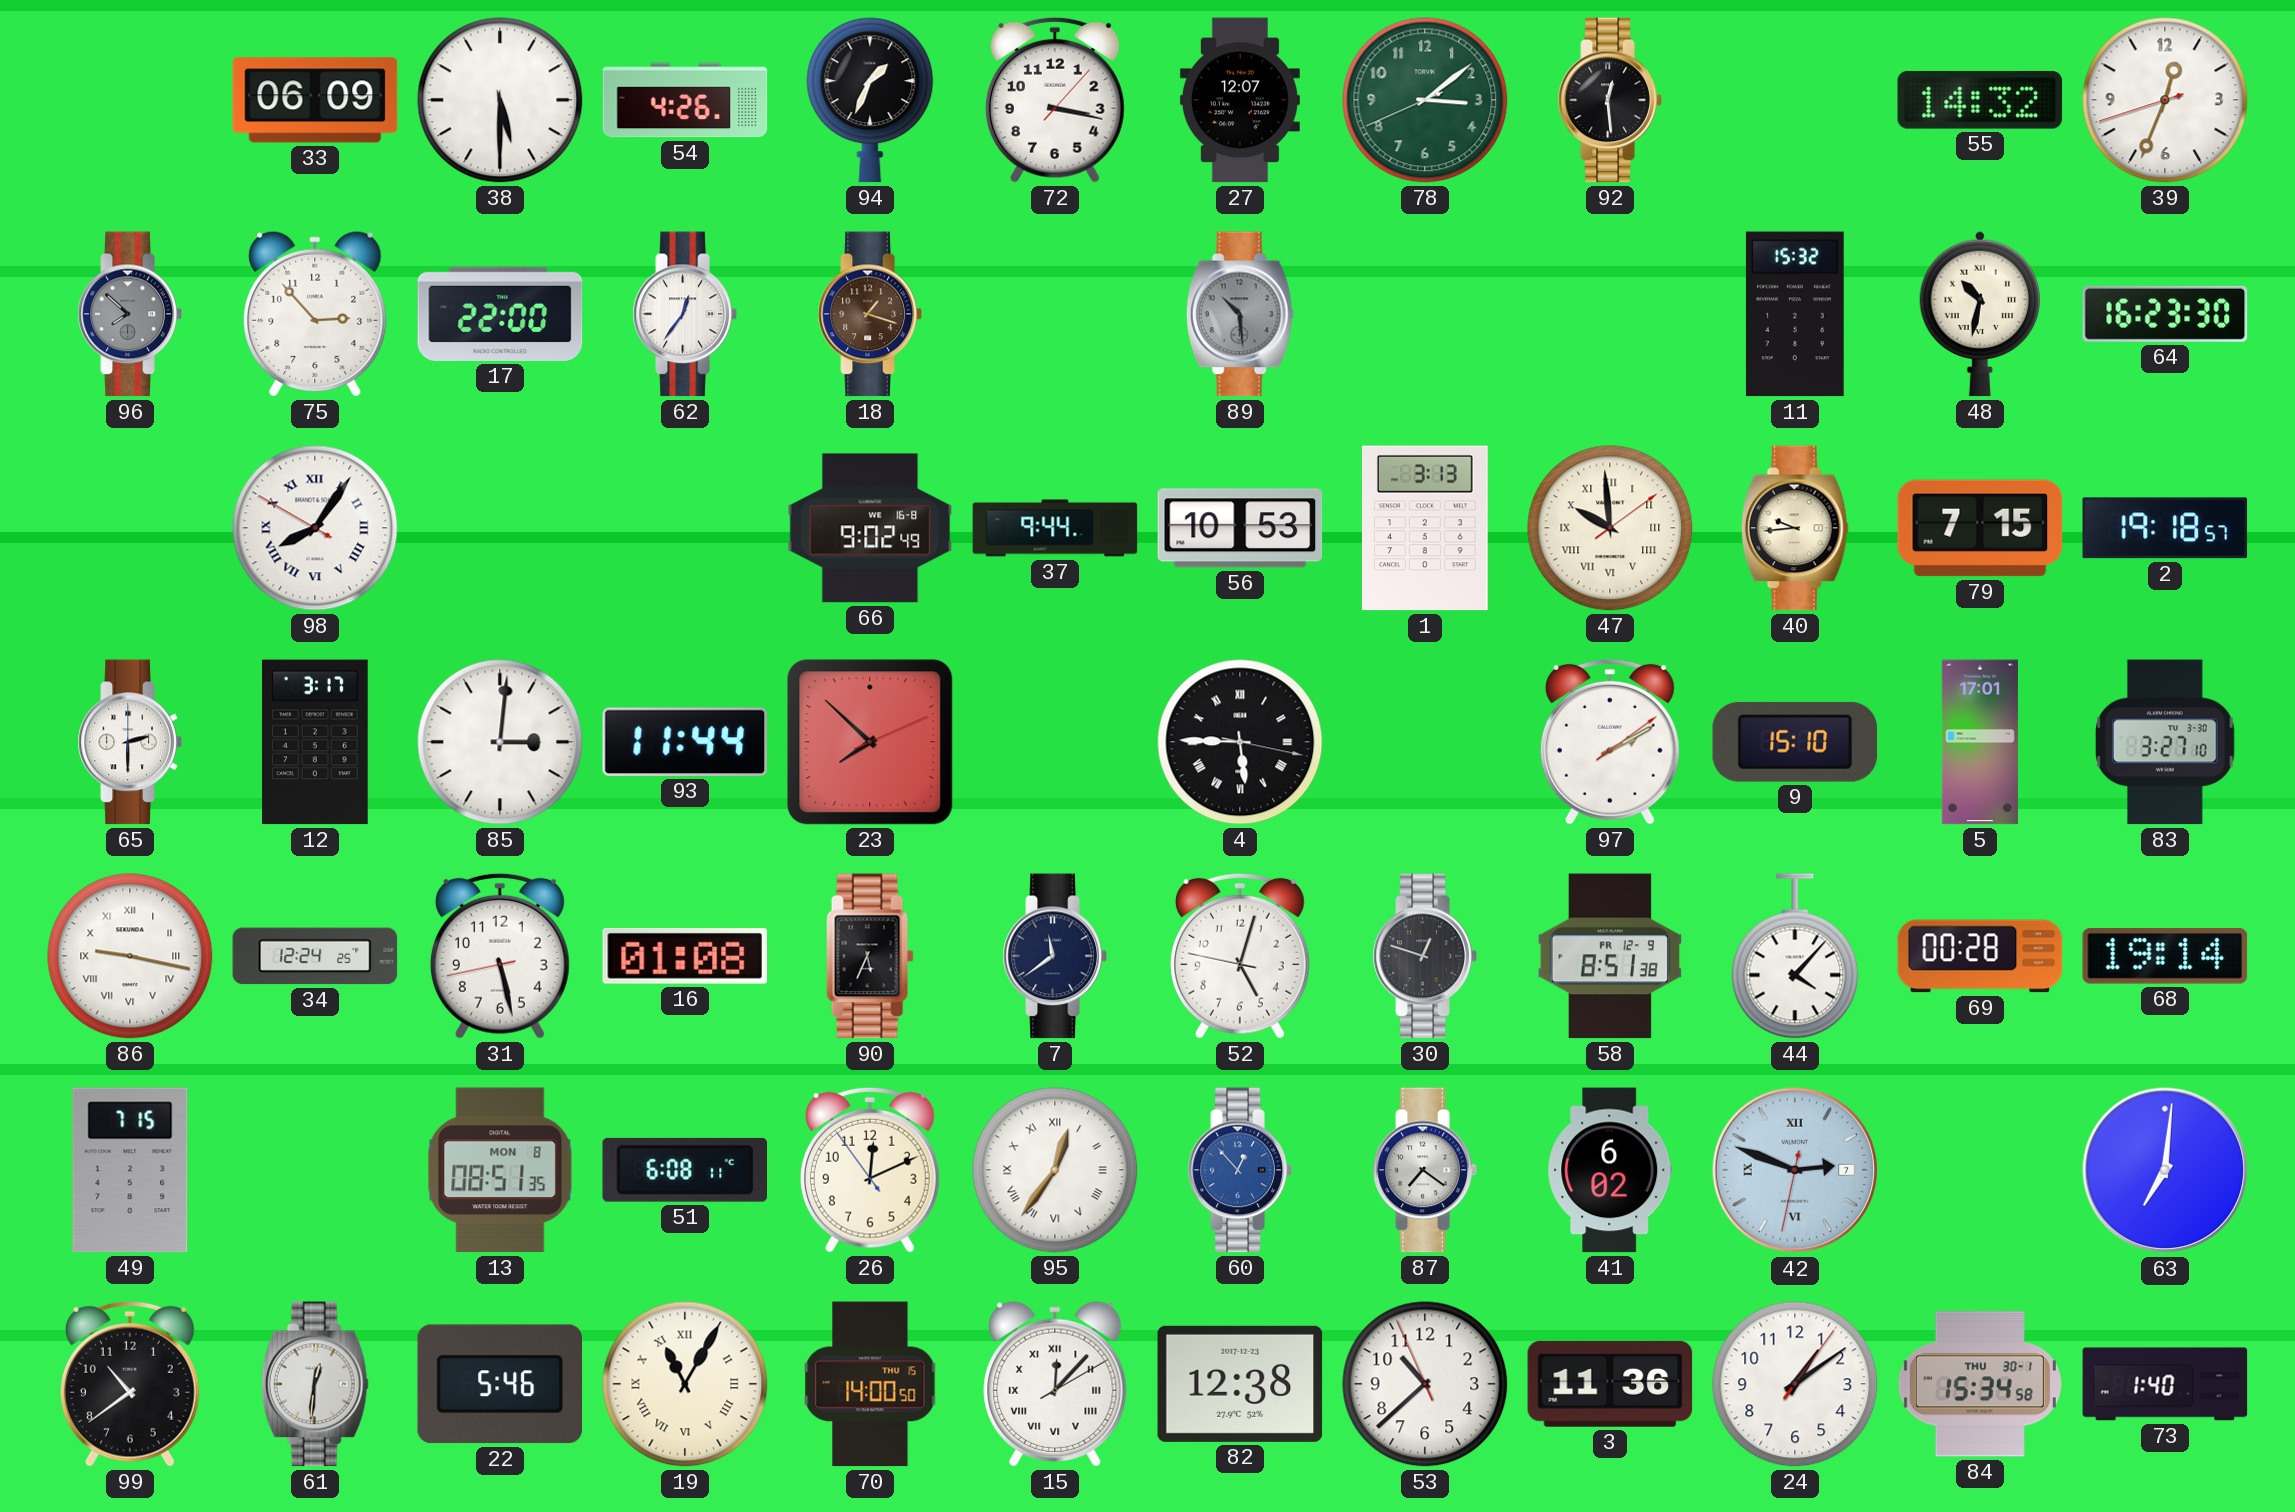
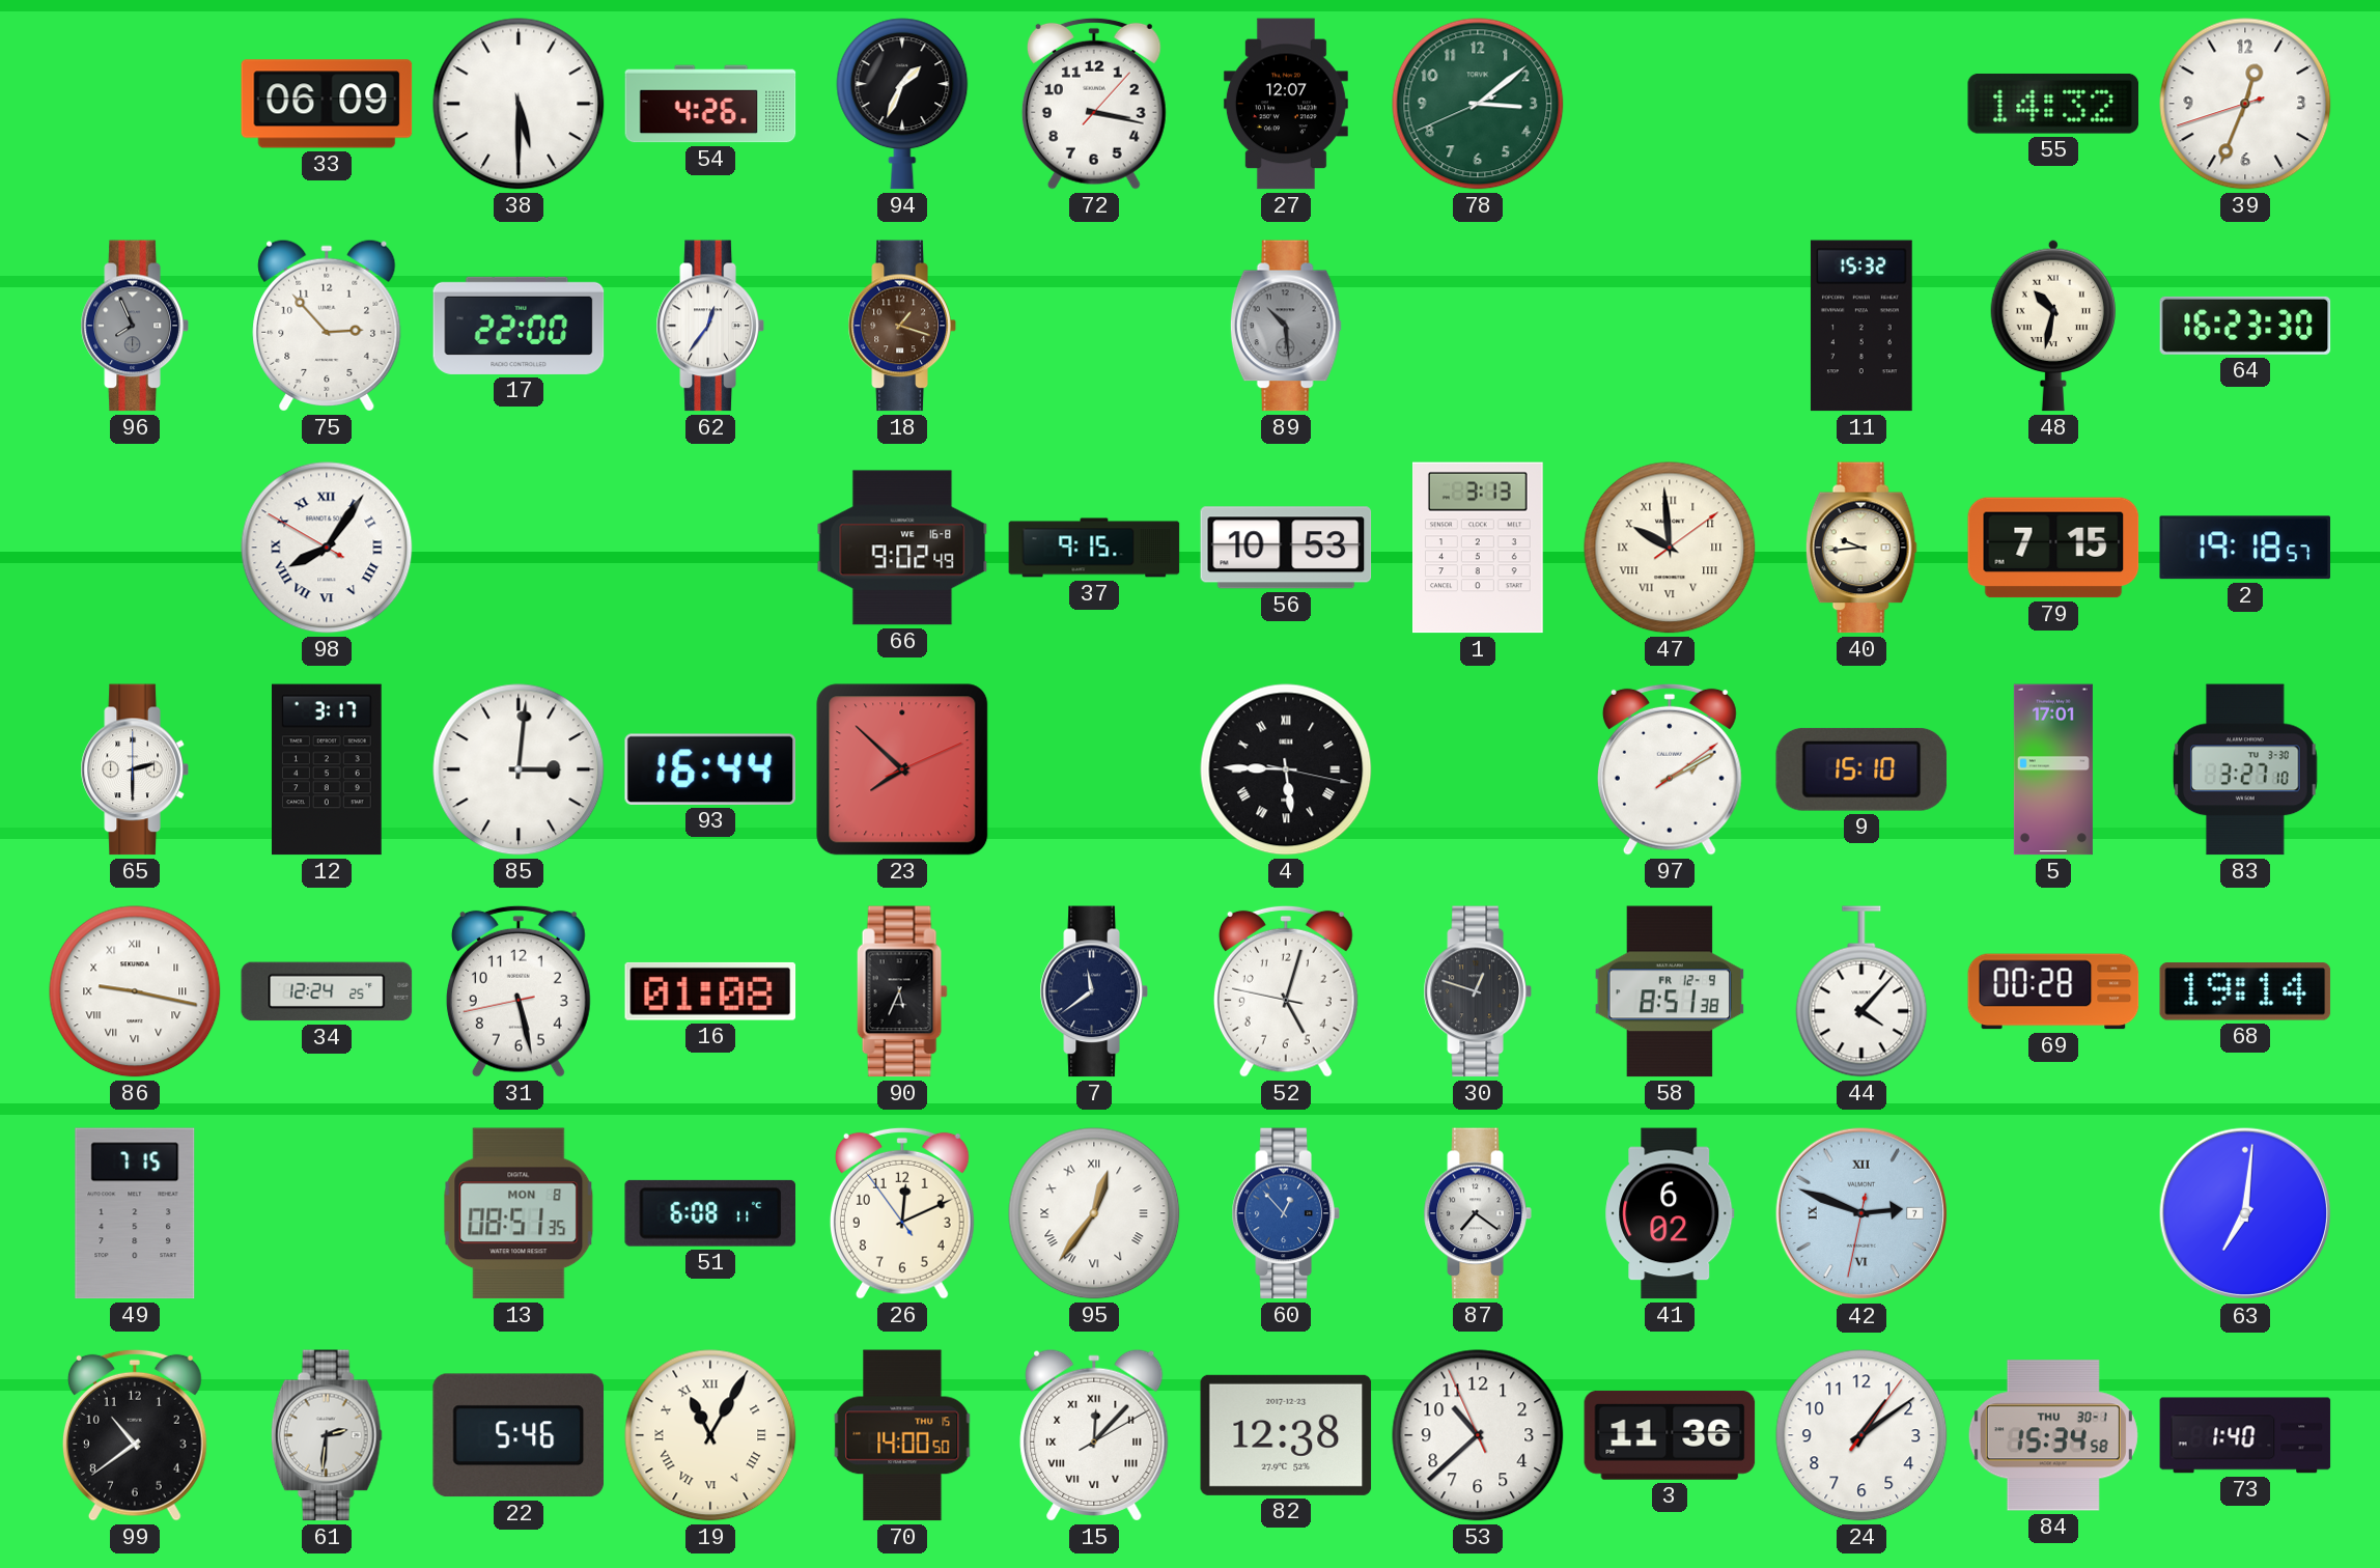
92: 12:29 -> none
96: 7:52 -> 7:56
37: 9:44 -> 9:15
93: 11:44 -> 16:44
61: 12:31 -> 2:31
